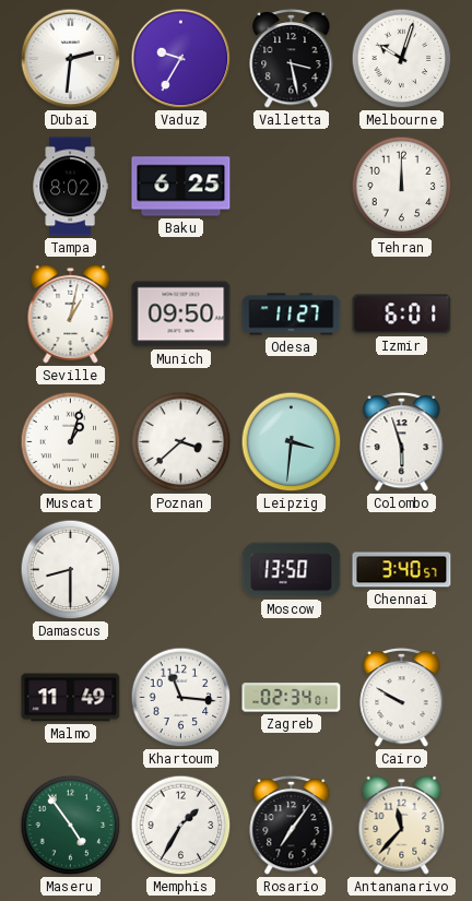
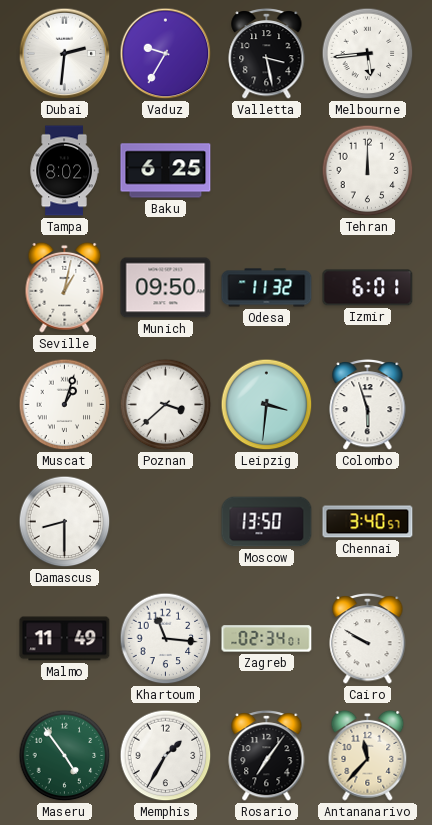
Melbourne: 10:03 -> 5:44
Odesa: 11:27 -> 11:32
